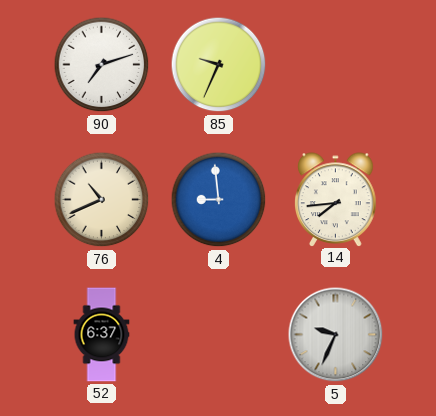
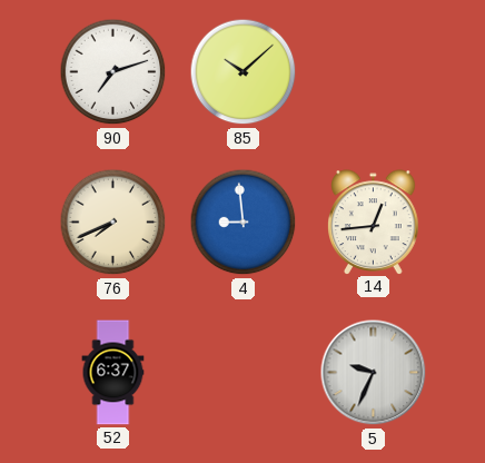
85: 9:34 -> 10:08
76: 10:41 -> 7:41
14: 7:44 -> 12:44
